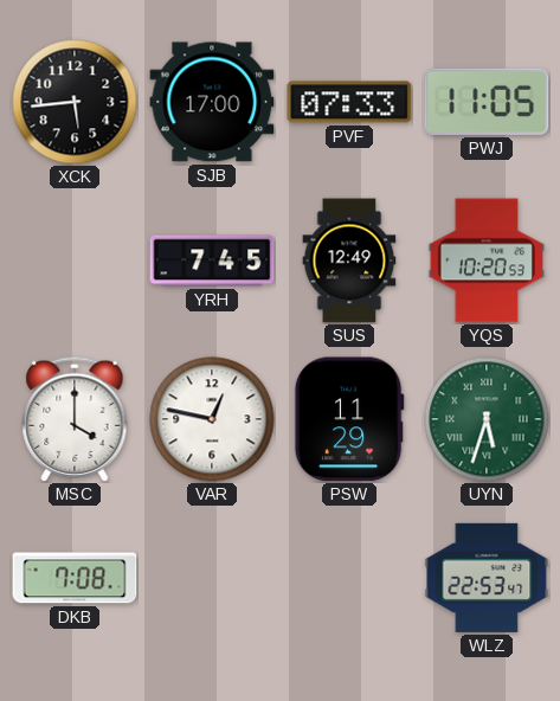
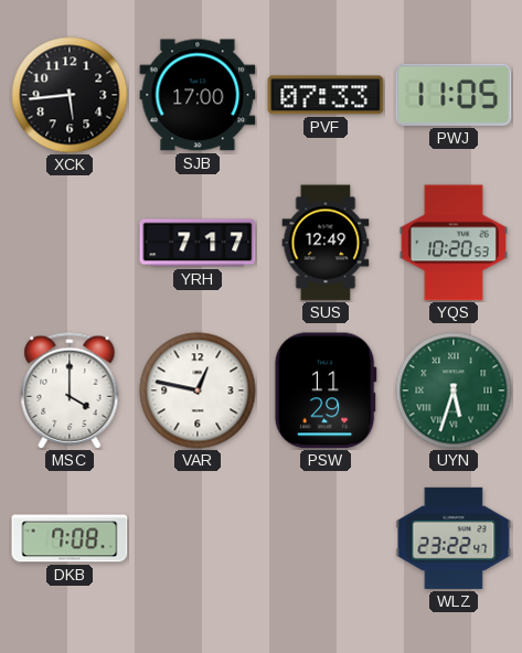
YRH: 7:45 -> 7:17
WLZ: 22:53 -> 23:22
